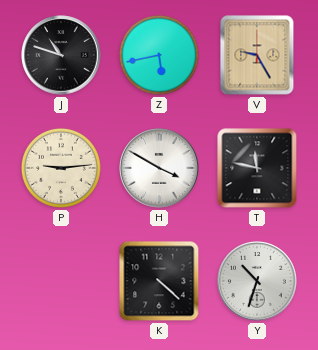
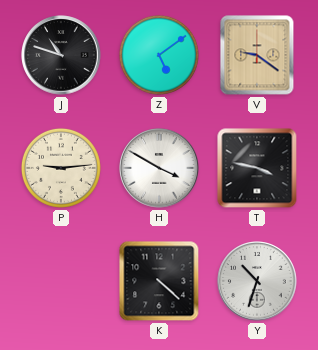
Z: 5:43 -> 5:09
V: 9:25 -> 9:21
T: 11:47 -> 3:47
